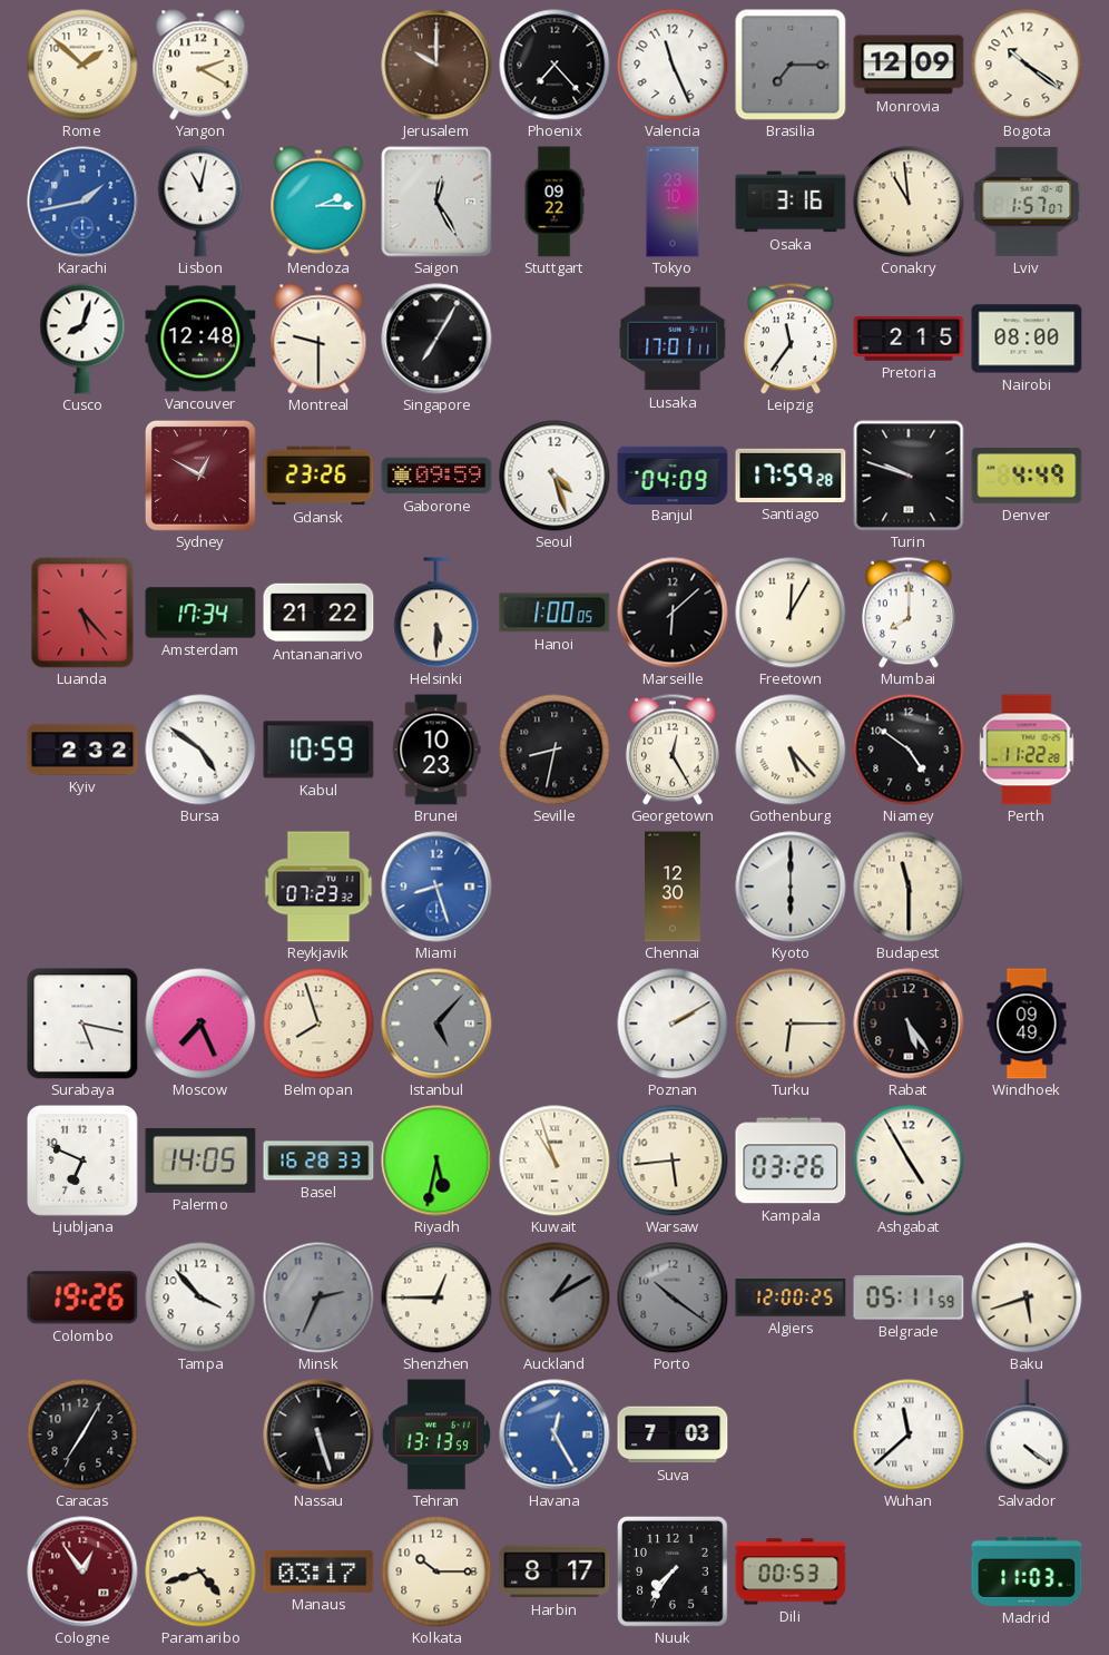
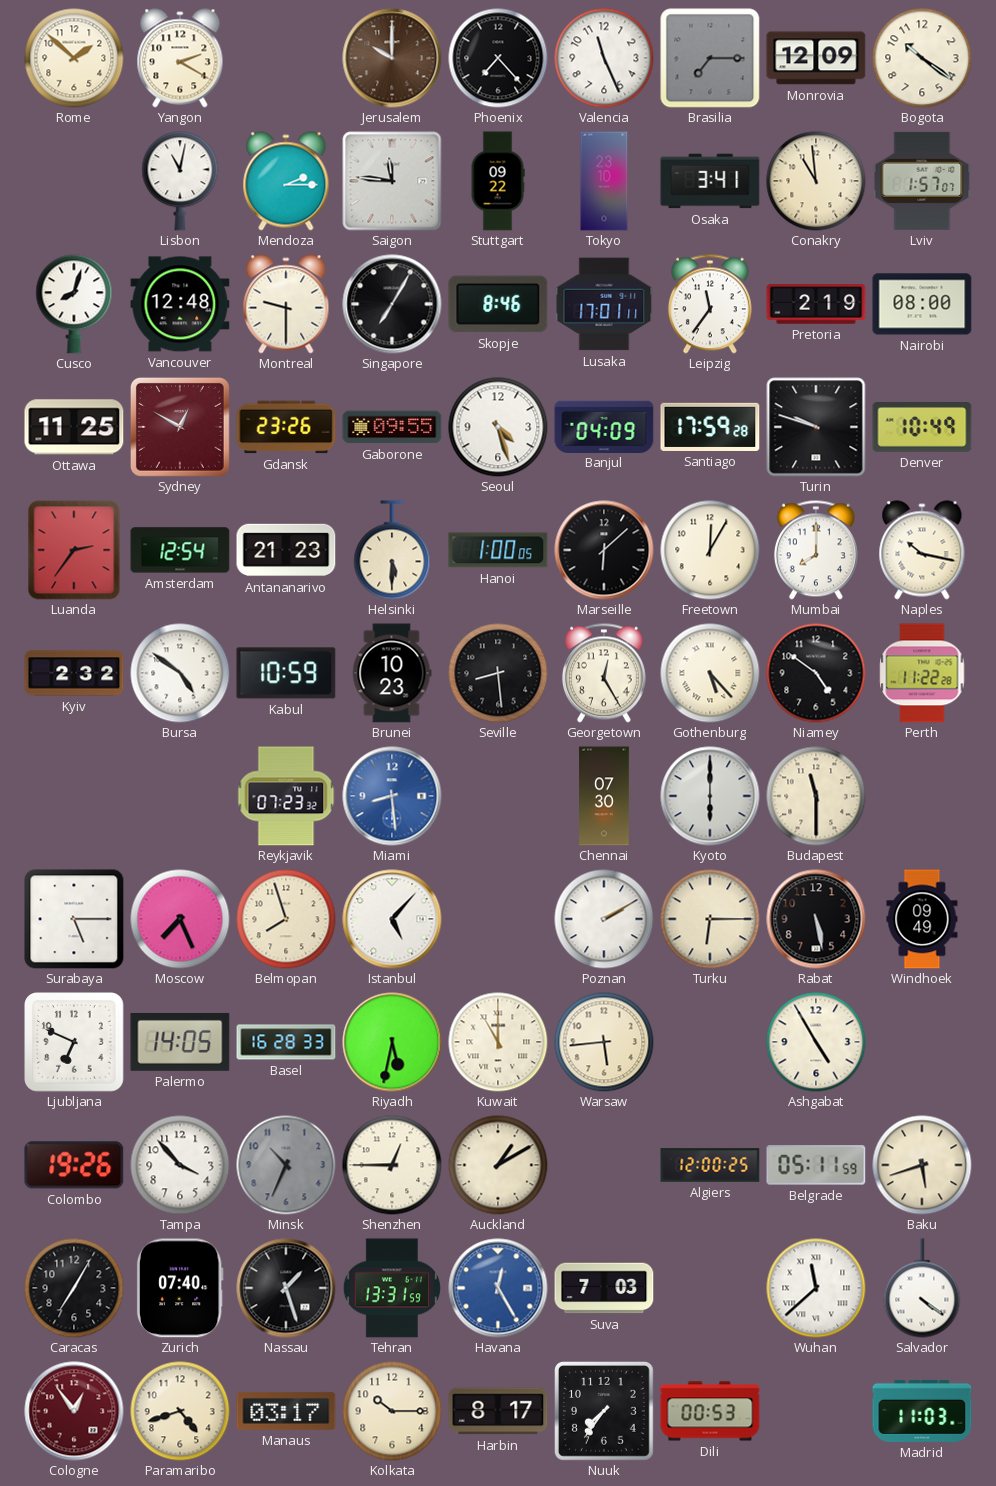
Karachi: 1:43 -> none
Saigon: 12:25 -> 11:46
Osaka: 3:16 -> 3:41
Skopje: none -> 8:46
Pretoria: 2:15 -> 2:19
Ottawa: none -> 11:25
Gaborone: 09:59 -> 09:55
Denver: 4:49 -> 10:49
Luanda: 5:23 -> 2:36
Amsterdam: 17:34 -> 12:54
Antananarivo: 21:22 -> 21:23
Naples: none -> 10:17
Seville: 8:32 -> 8:29
Miami: 8:27 -> 8:29
Chennai: 12:30 -> 07:30
Surabaya: 5:17 -> 5:15
Istanbul dial: grey -> white
Rabat: 5:24 -> 5:28
Kuwait: 10:57 -> 11:00
Kampala: 03:26 -> none
Minsk: 2:34 -> 10:34
Auckland dial: grey -> cream
Porto: 10:21 -> none
Zurich: none -> 07:40
Nassau: 5:27 -> 1:27
Tehran: 13:13 -> 13:31
